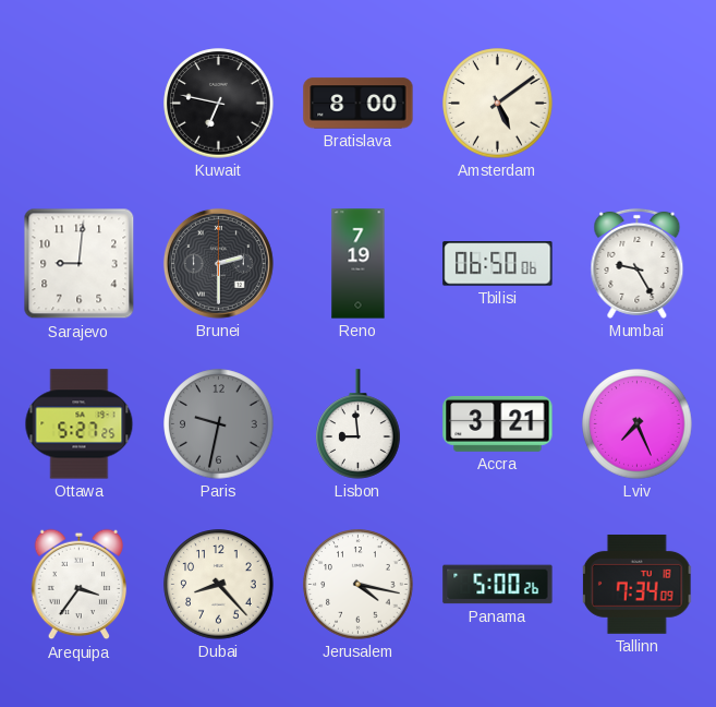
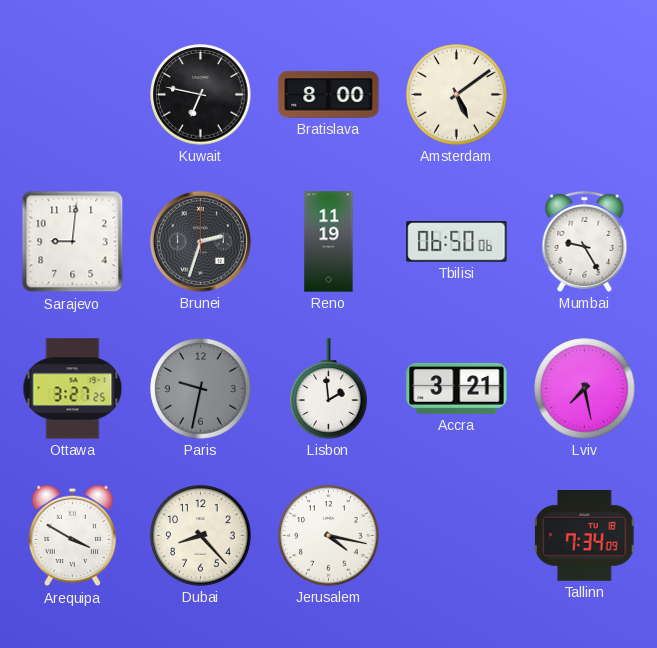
Brunei: 2:30 -> 2:33
Reno: 7:19 -> 11:19
Ottawa: 5:27 -> 3:27
Lisbon: 8:59 -> 1:59
Lviv: 7:26 -> 7:28
Arequipa: 3:36 -> 3:50
Panama: 5:00 -> none
